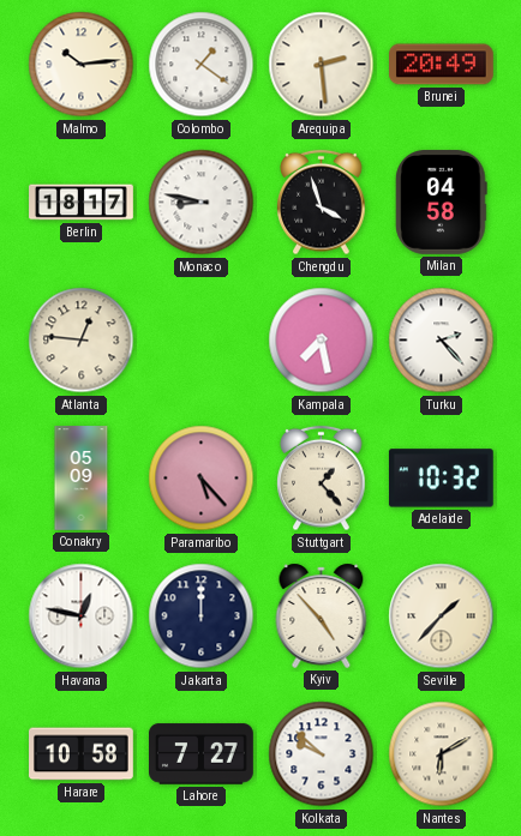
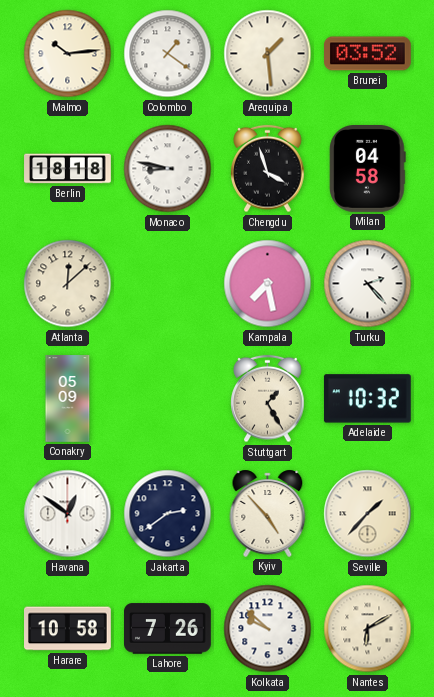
Arequipa: 2:29 -> 1:29
Brunei: 20:49 -> 03:52
Berlin: 18:17 -> 18:18
Atlanta: 12:46 -> 12:08
Paramaribo: 5:23 -> none
Stuttgart: 1:23 -> 1:25
Havana: 12:47 -> 12:51
Jakarta: 12:00 -> 2:39
Lahore: 7:27 -> 7:26
